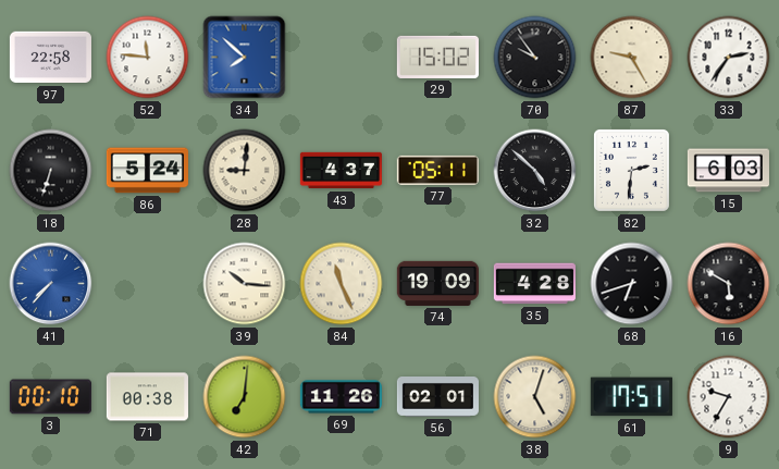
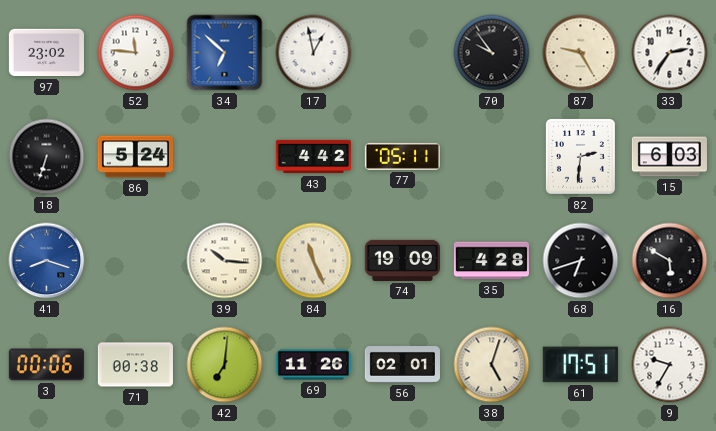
97: 22:58 -> 23:02
34: 7:52 -> 6:52
17: none -> 12:58
29: 15:02 -> none
28: 9:01 -> none
43: 4:37 -> 4:42
32: 4:52 -> none
41: 7:37 -> 8:18
3: 00:10 -> 00:06
